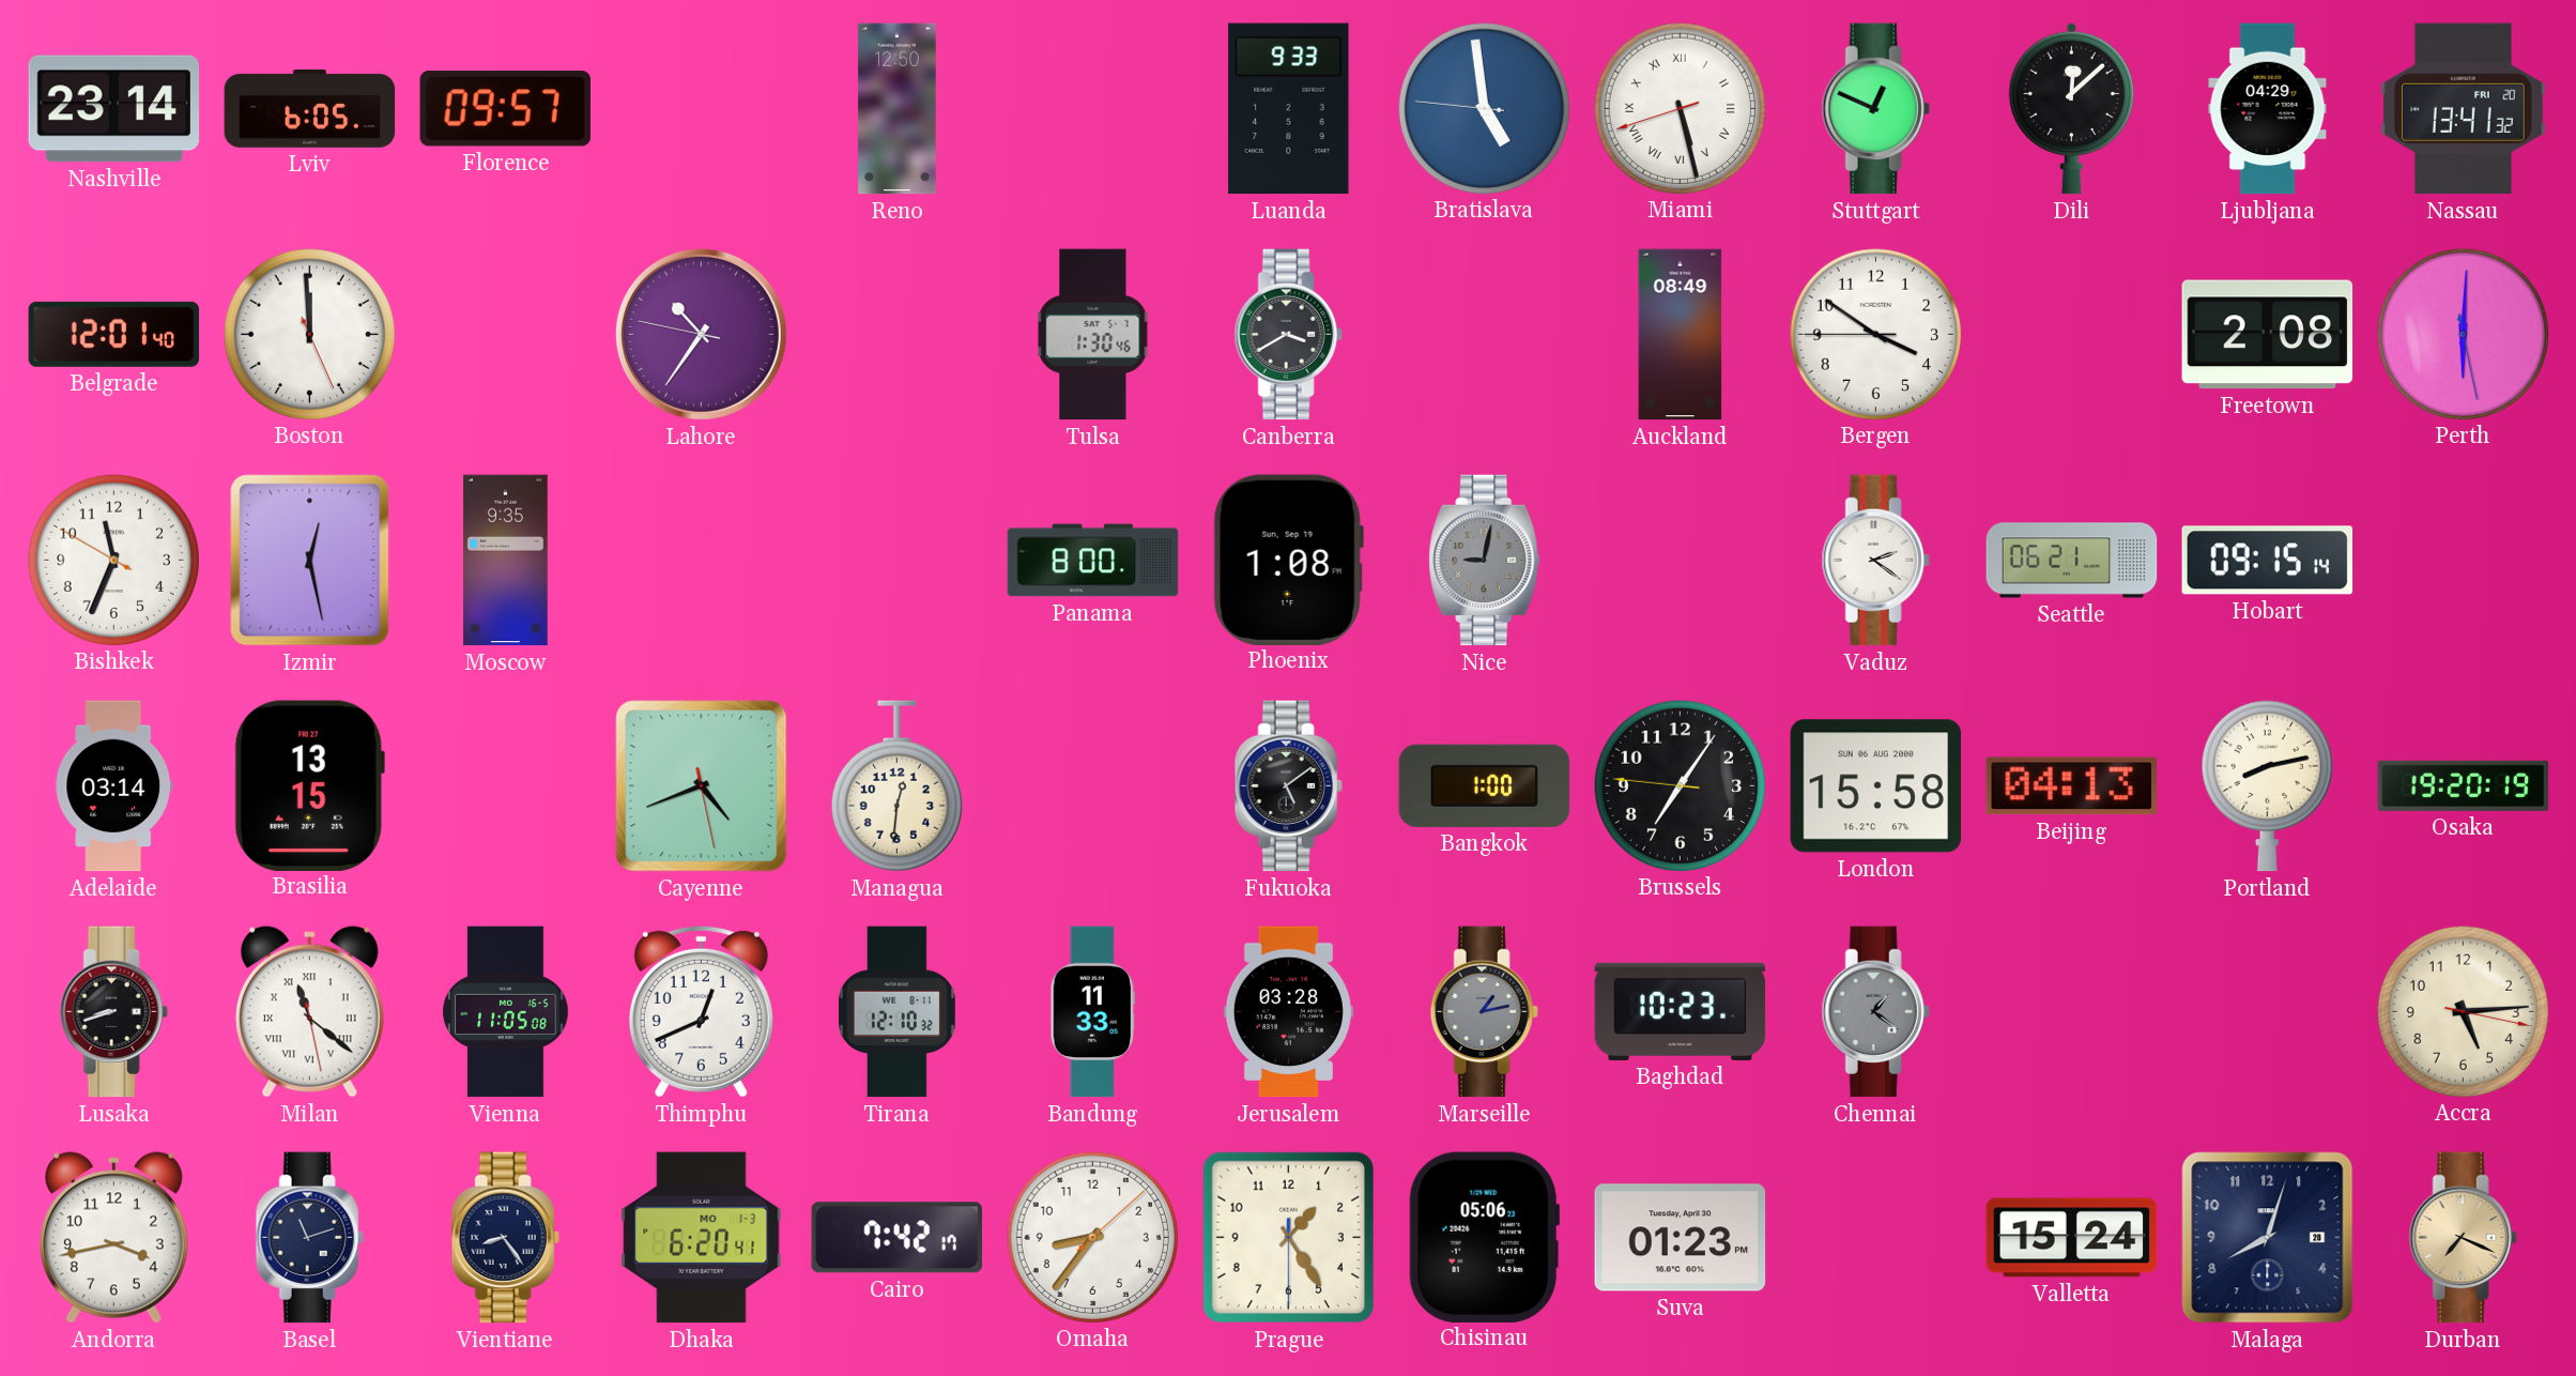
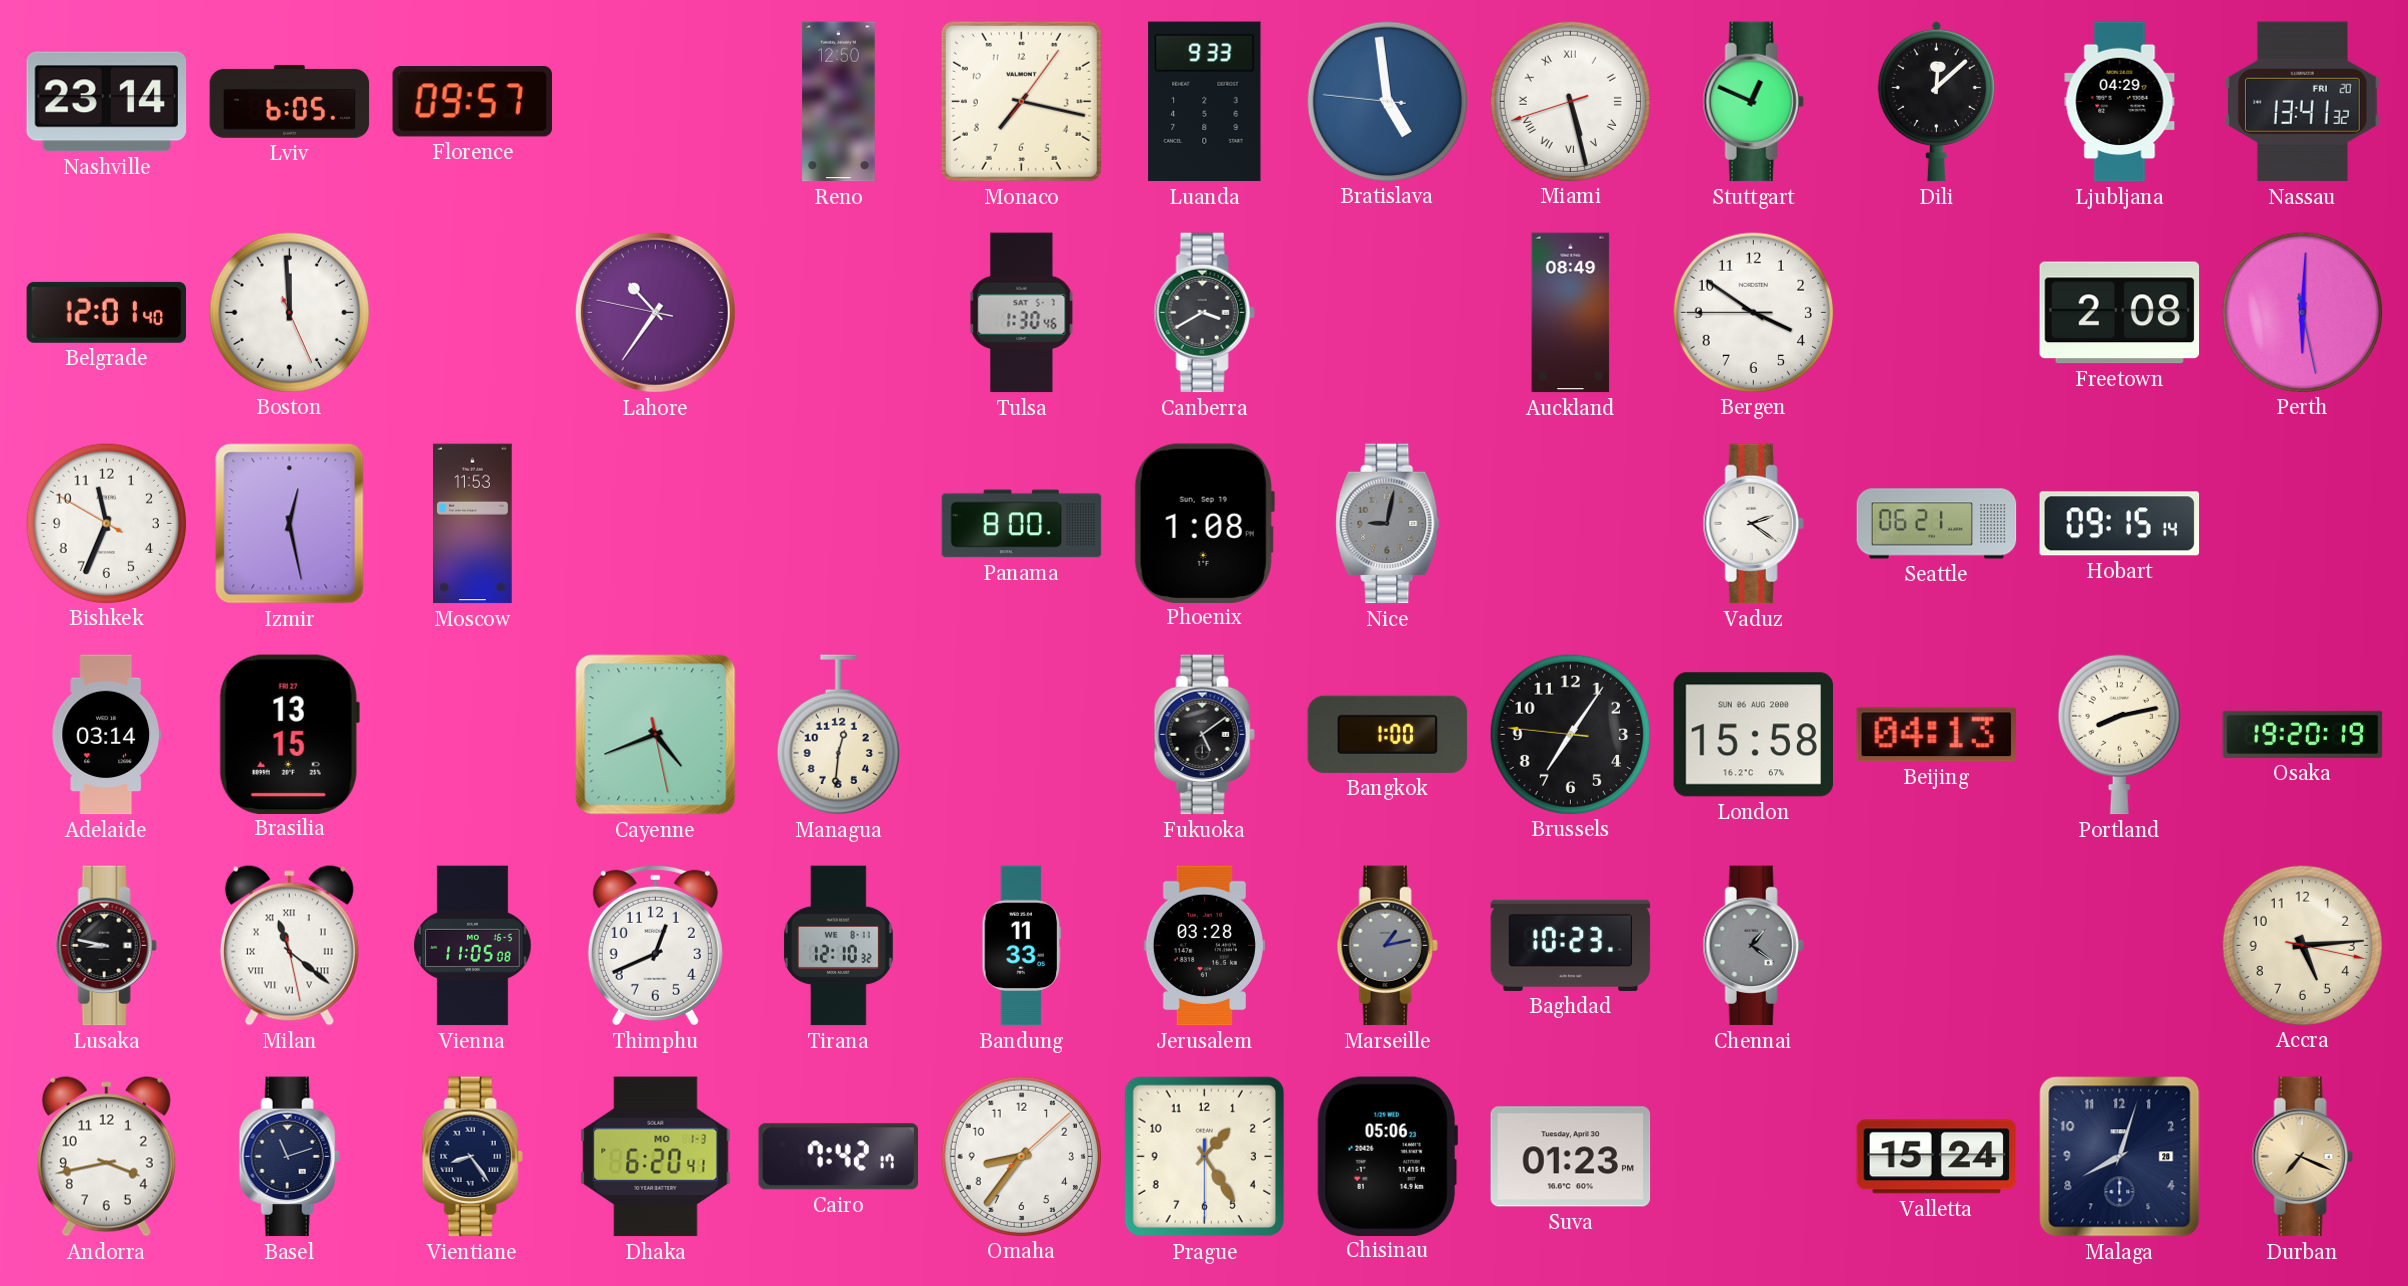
Monaco: none -> 7:17
Moscow: 9:35 -> 11:53
Lusaka: 8:42 -> 8:47
